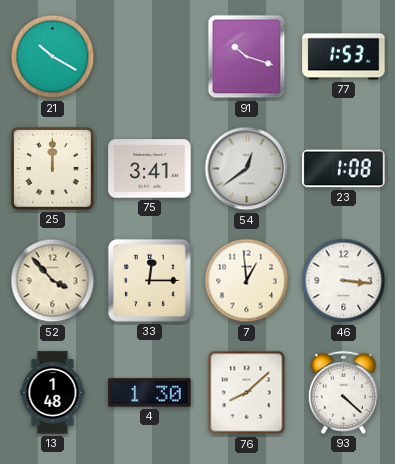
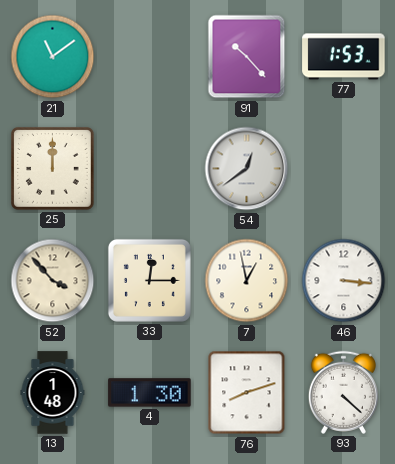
21: 10:20 -> 11:09
91: 10:18 -> 10:23
75: 3:41 -> none
23: 1:08 -> none
7: 12:59 -> 12:58
76: 8:08 -> 8:12
